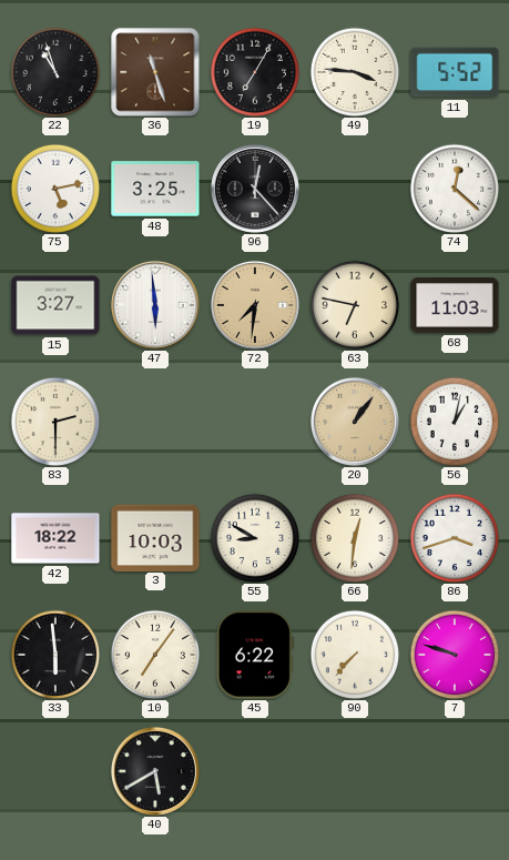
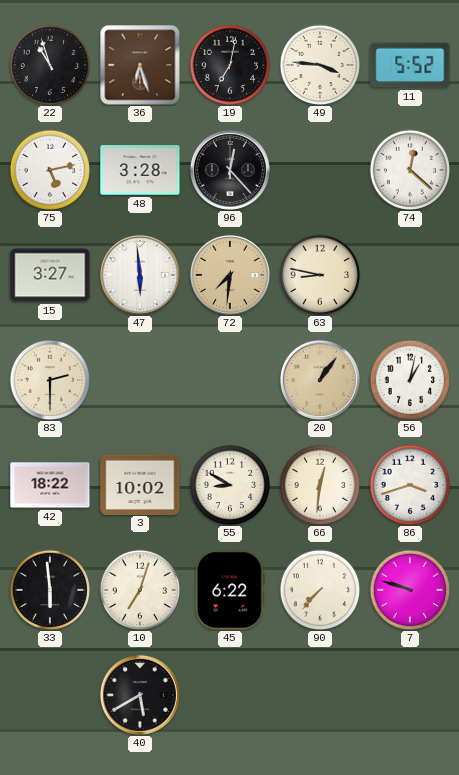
36: 11:27 -> 6:27
19: 7:05 -> 7:02
48: 3:25 -> 3:28
63: 6:47 -> 8:47
68: 11:03 -> none
3: 10:03 -> 10:02
10: 7:06 -> 7:03
